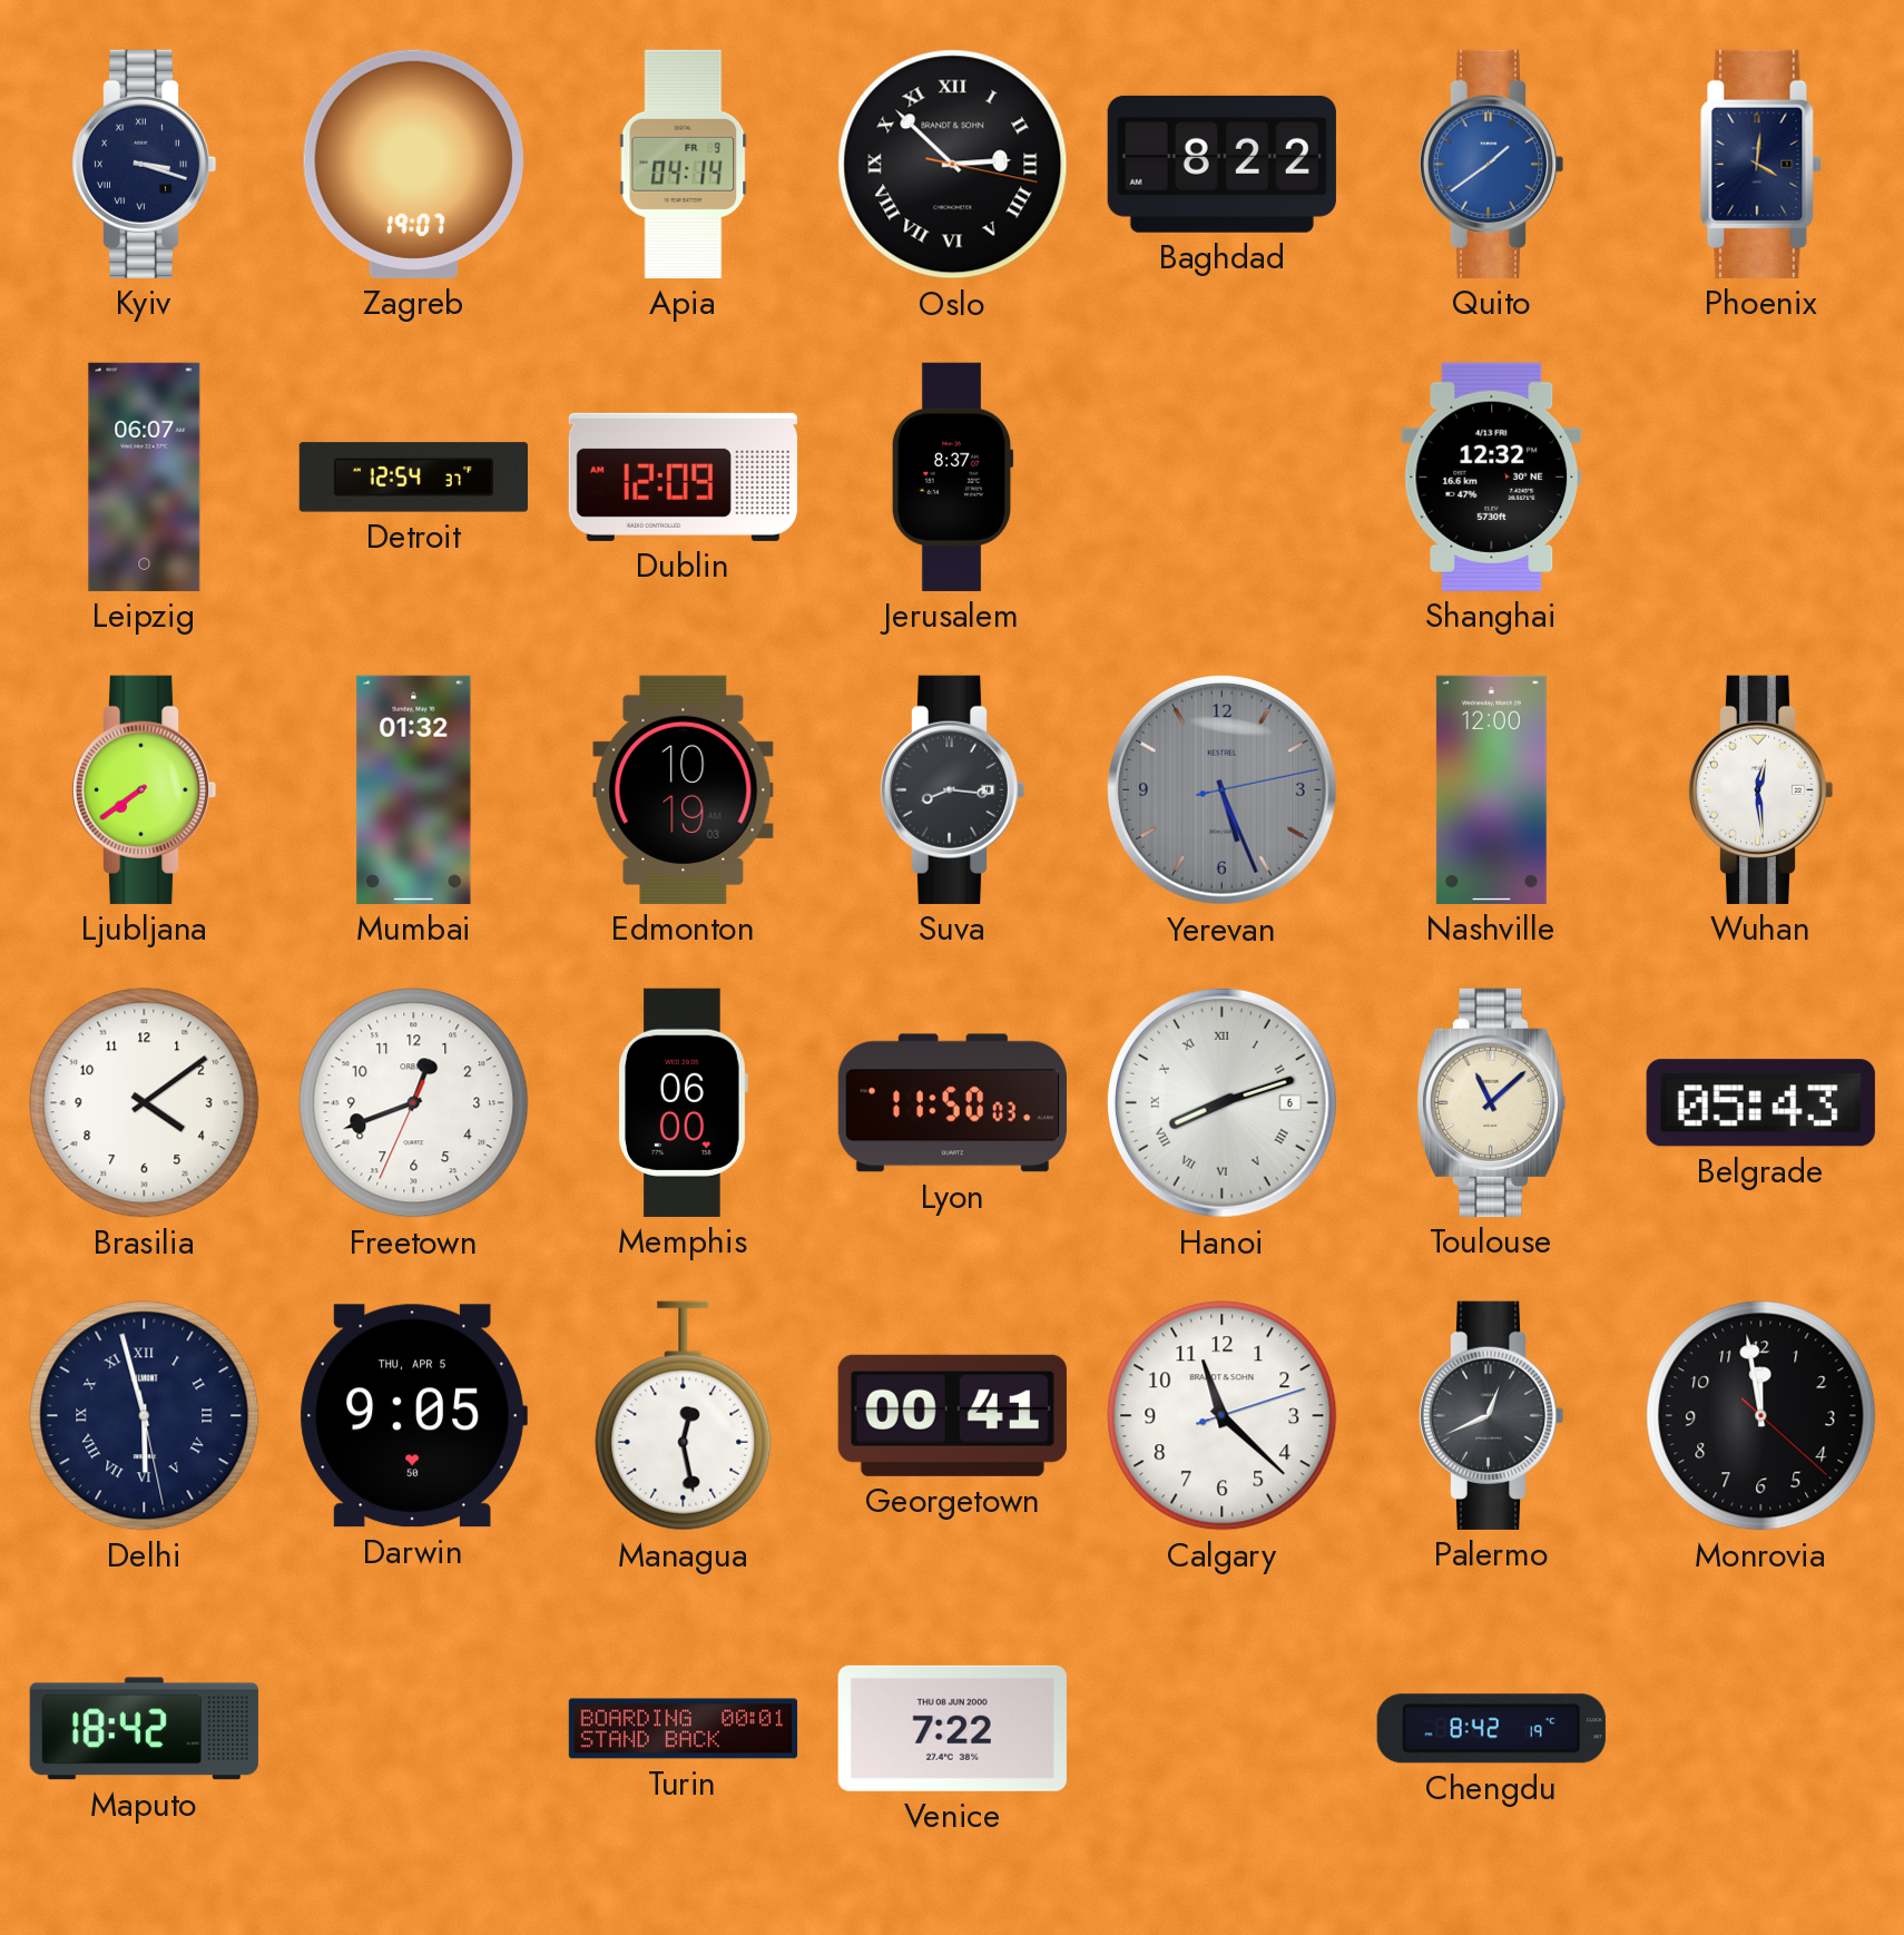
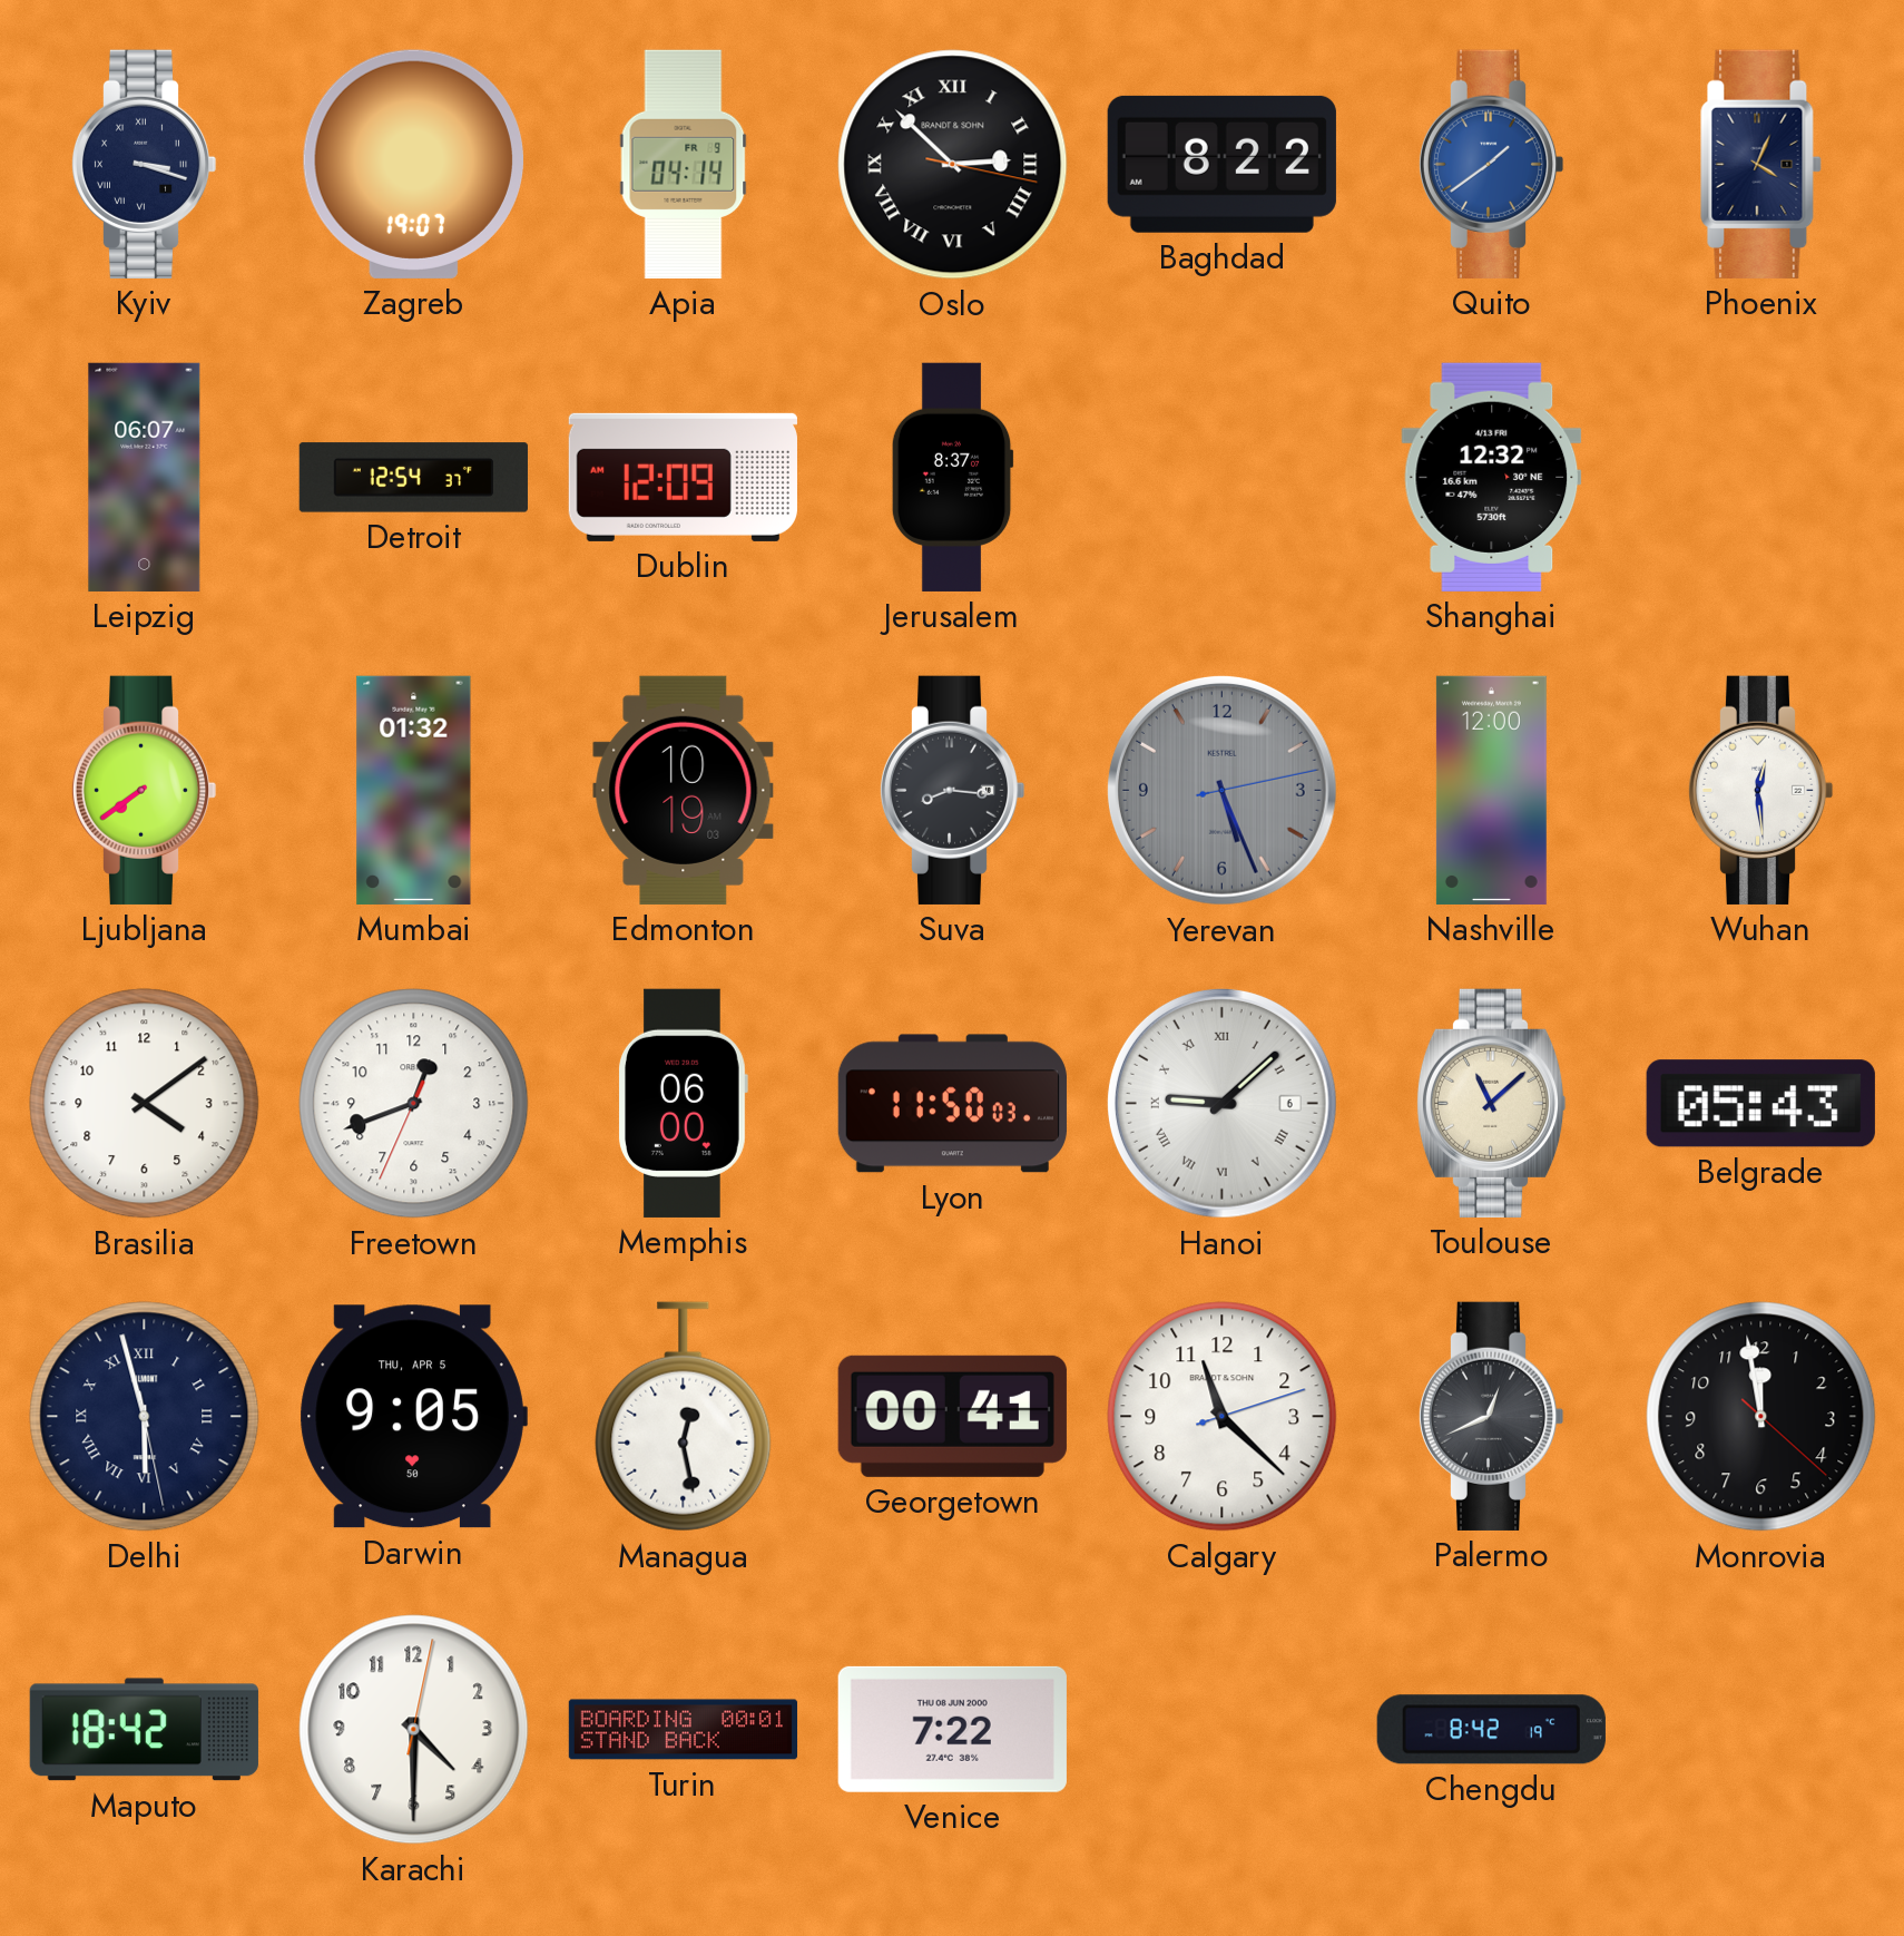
Phoenix: 4:01 -> 4:04
Hanoi: 8:12 -> 9:08
Karachi: none -> 4:30
